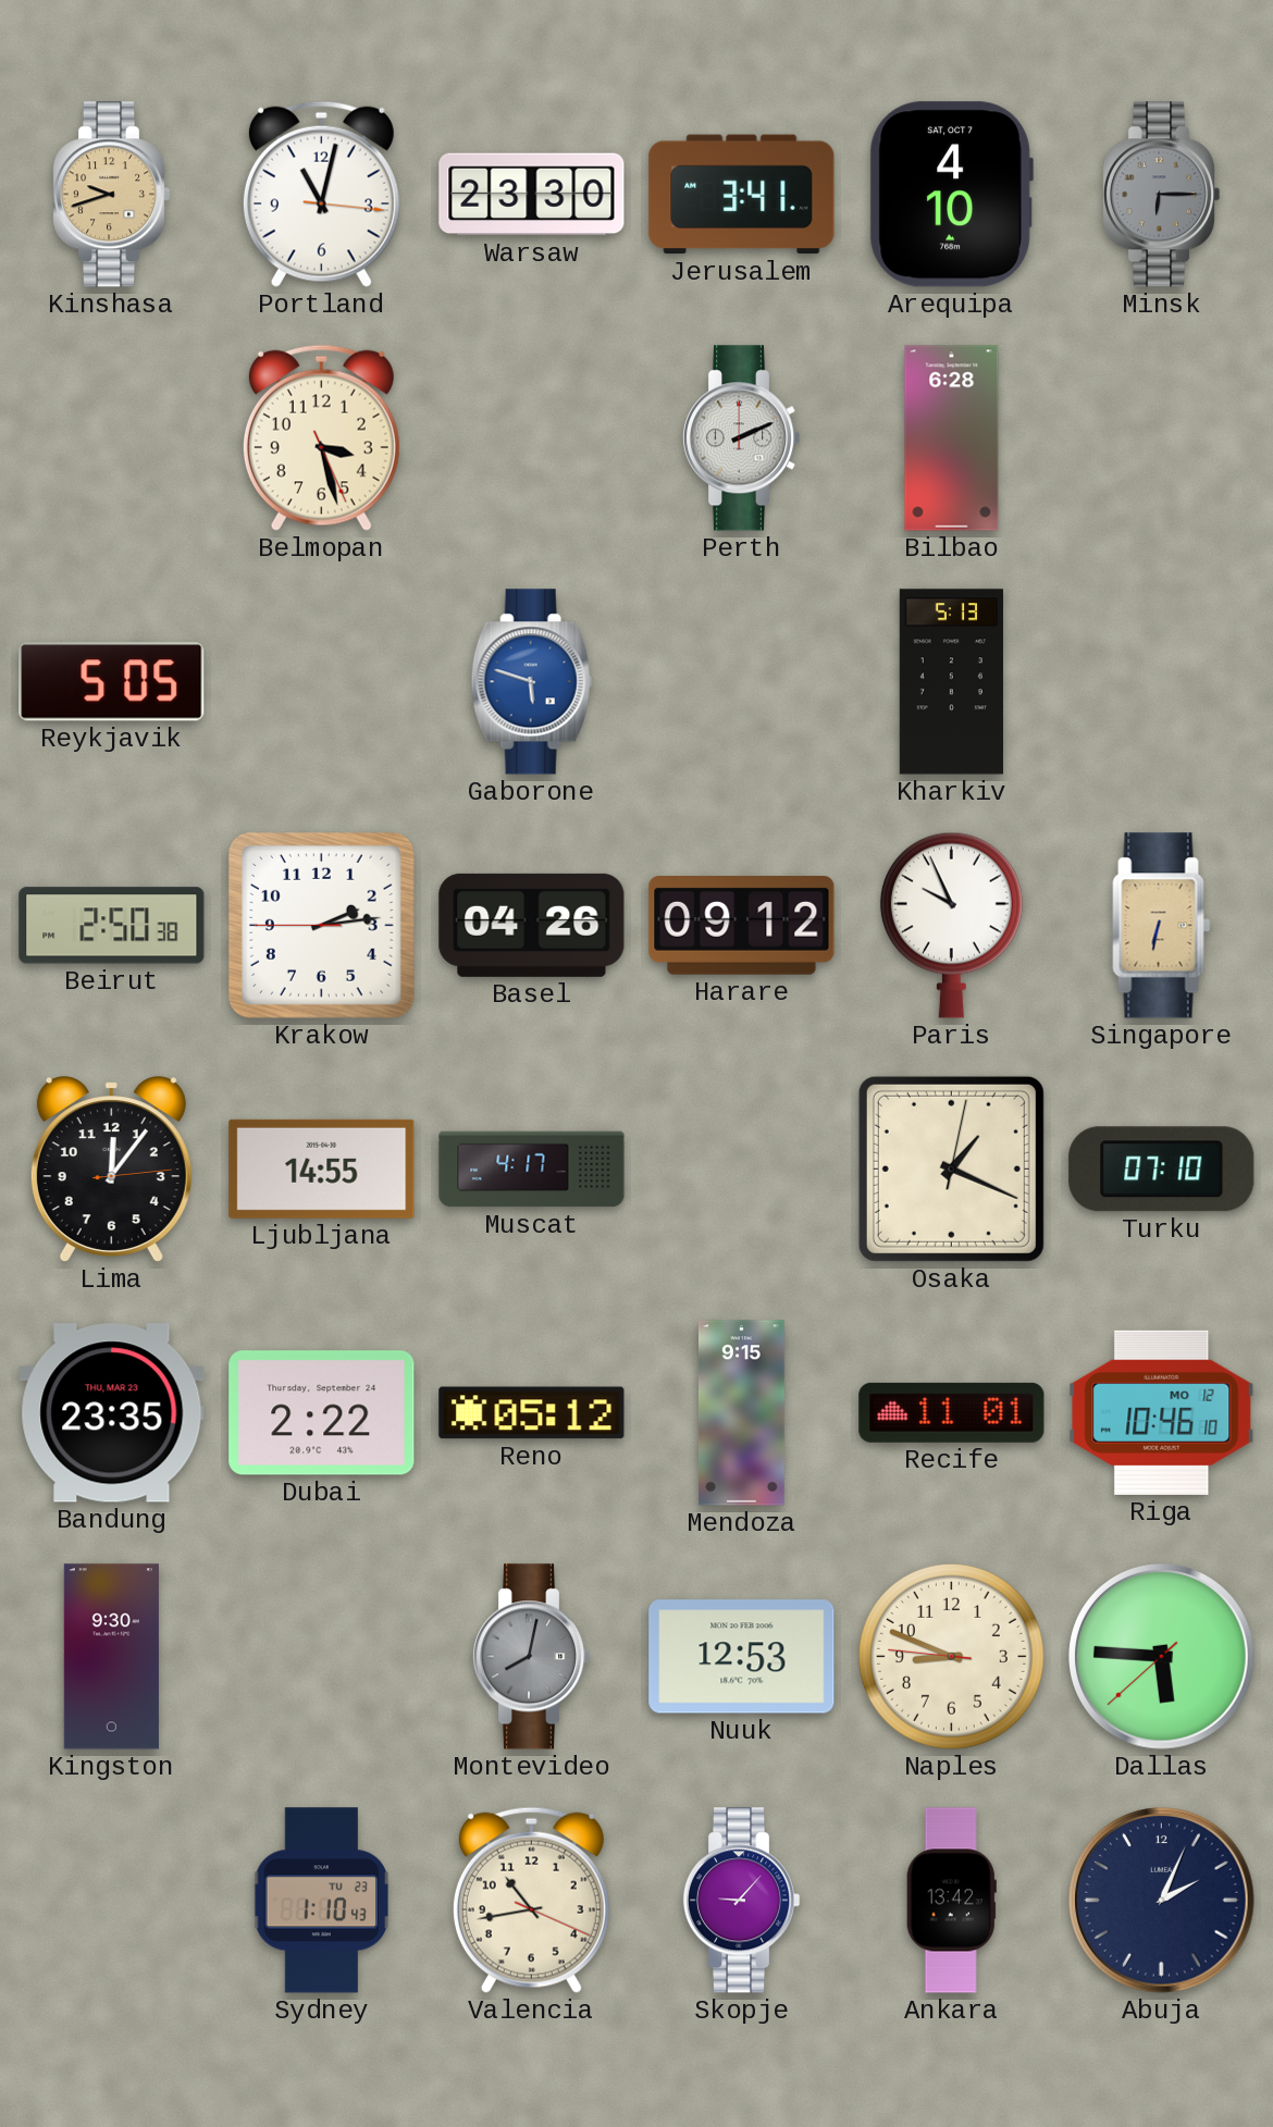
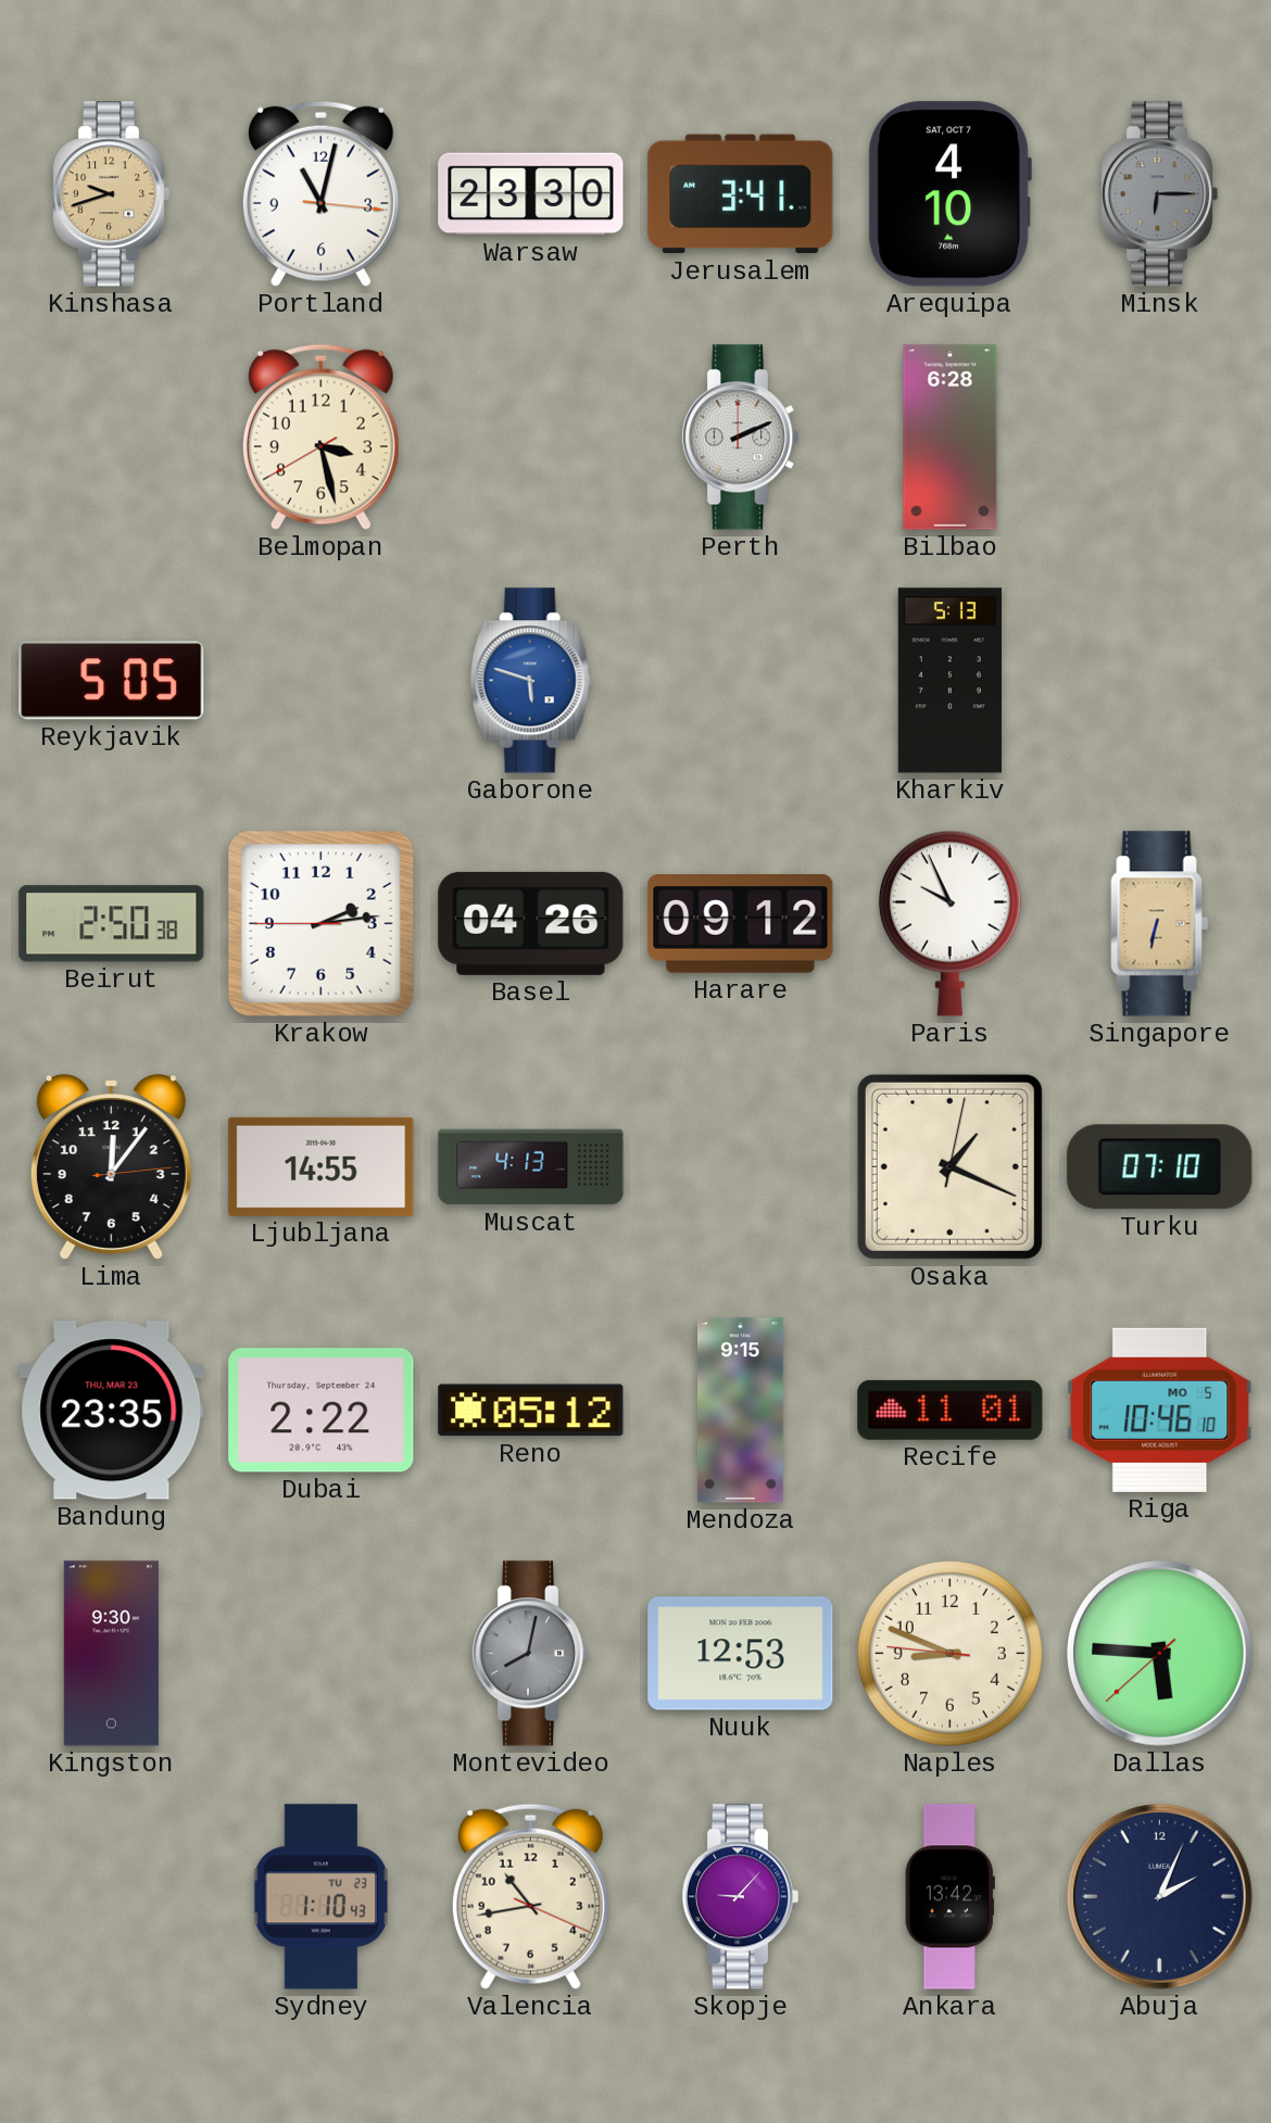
Belmopan: 3:27:26 -> 3:27:40
Muscat: 4:17 -> 4:13
Riga date: MO 12 -> MO 5
